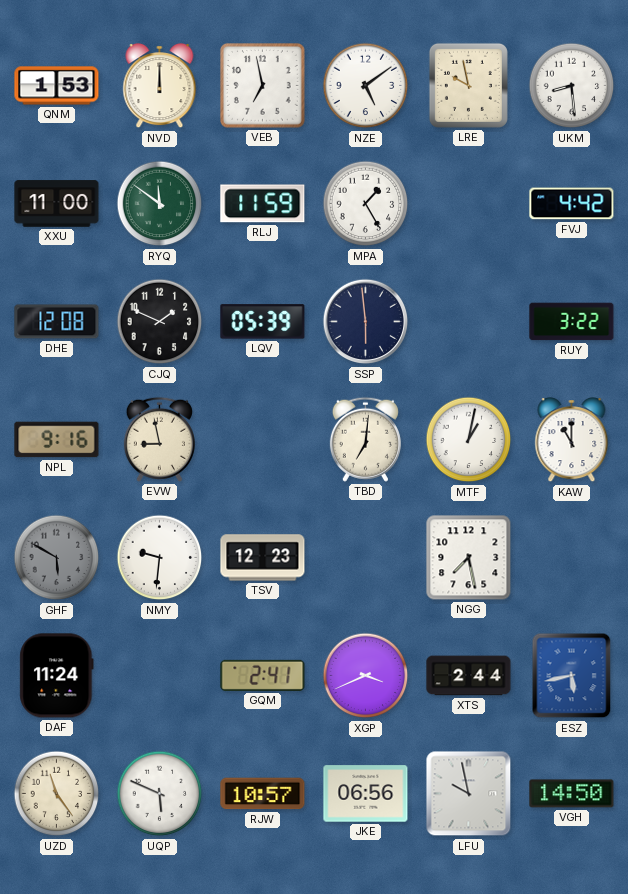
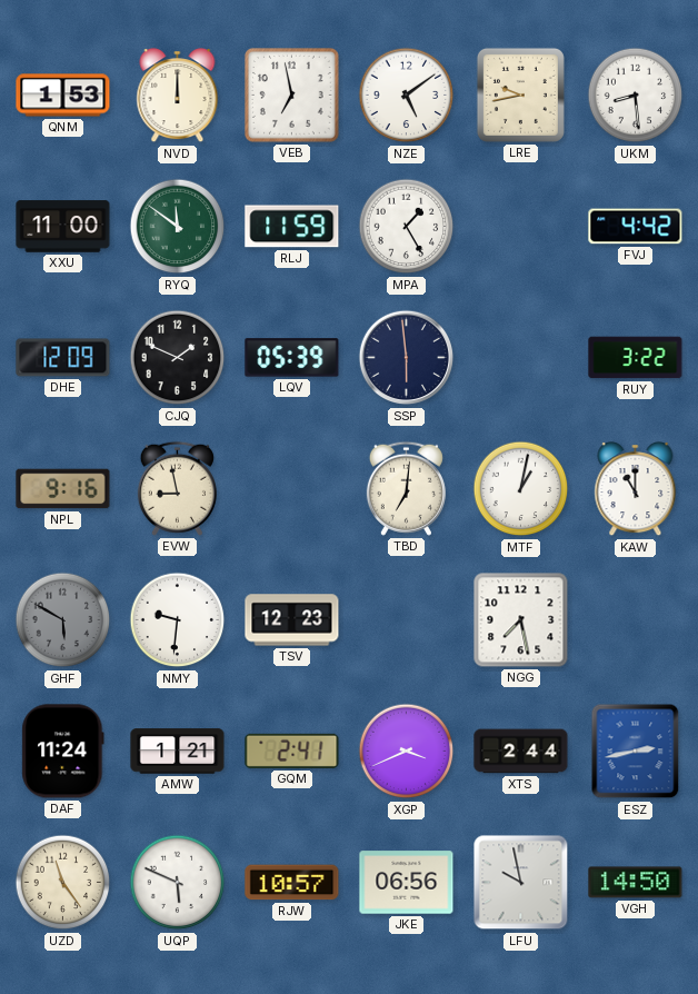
LRE: 9:58 -> 9:43
DHE: 12:08 -> 12:09
AMW: none -> 1:21
ESZ: 5:43 -> 2:43
